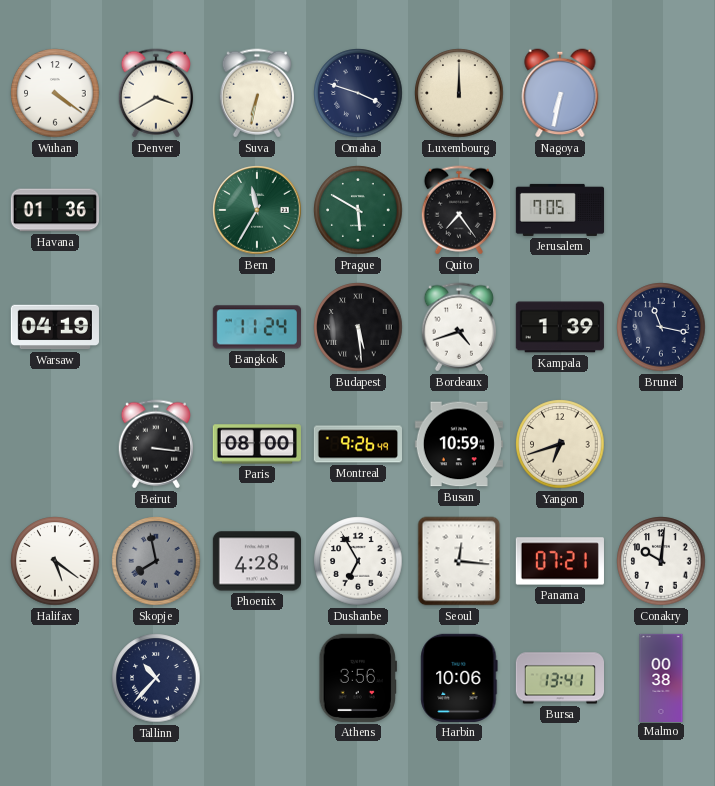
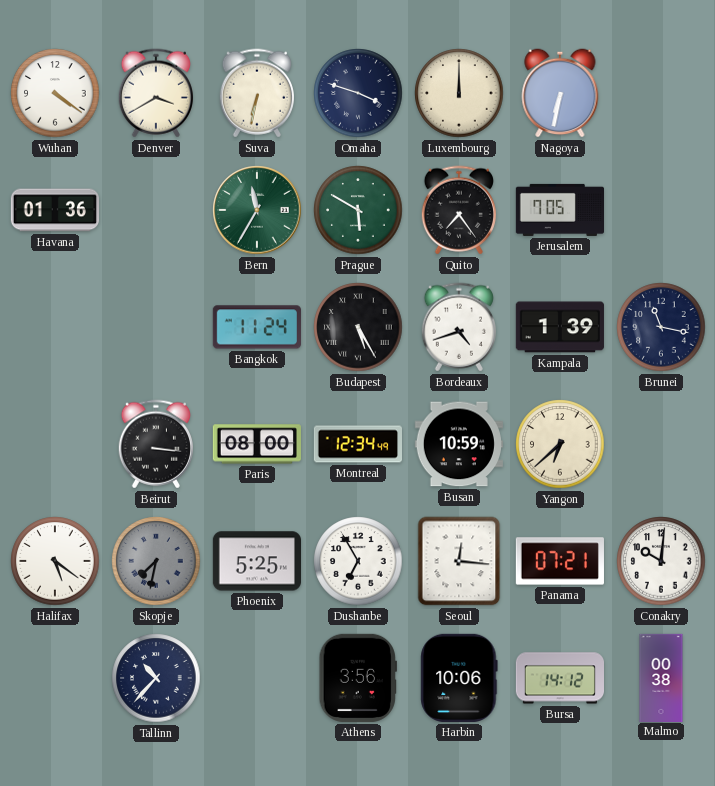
Warsaw: 04:19 -> none
Budapest: 5:29 -> 5:25
Montreal: 9:26 -> 12:34
Yangon: 6:42 -> 6:38
Skopje: 7:58 -> 7:32
Phoenix: 4:28 -> 5:25
Bursa: 13:41 -> 14:12
